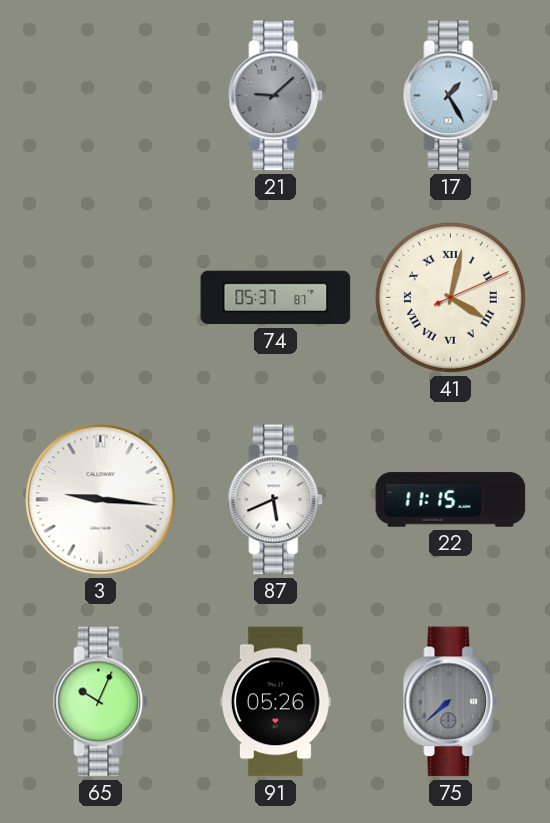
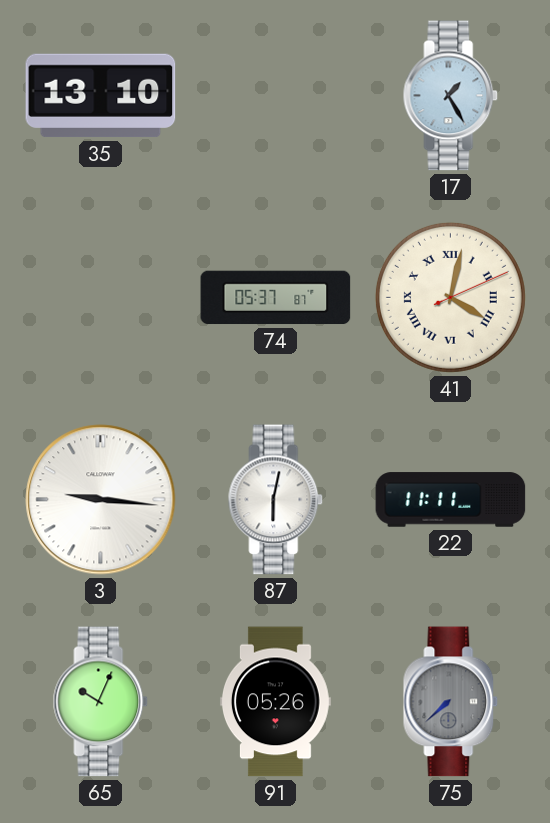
35: none -> 13:10
21: 9:08 -> none
87: 5:41 -> 6:02
22: 11:15 -> 11:11
